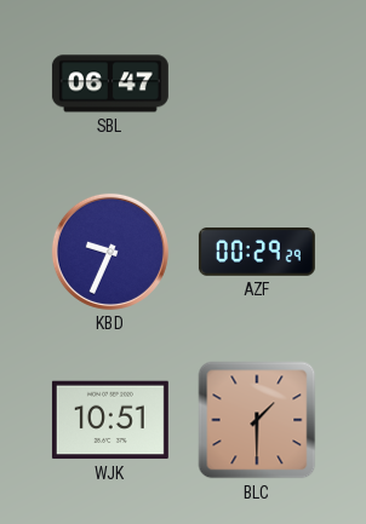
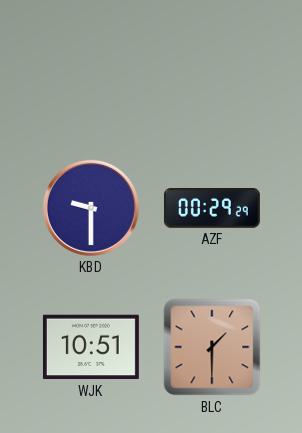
SBL: 06:47 -> none
KBD: 9:34 -> 9:30
